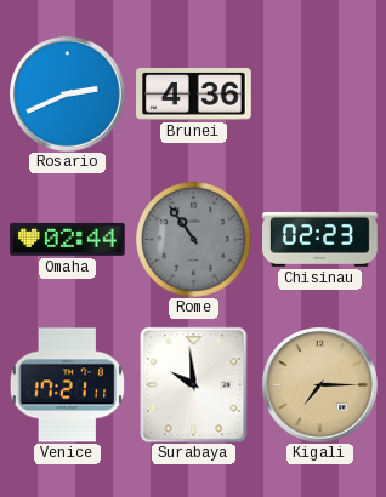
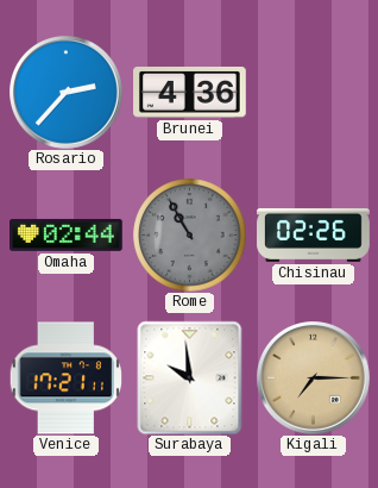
Rosario: 2:41 -> 2:37
Rome: 10:54 -> 10:55
Chisinau: 02:23 -> 02:26
